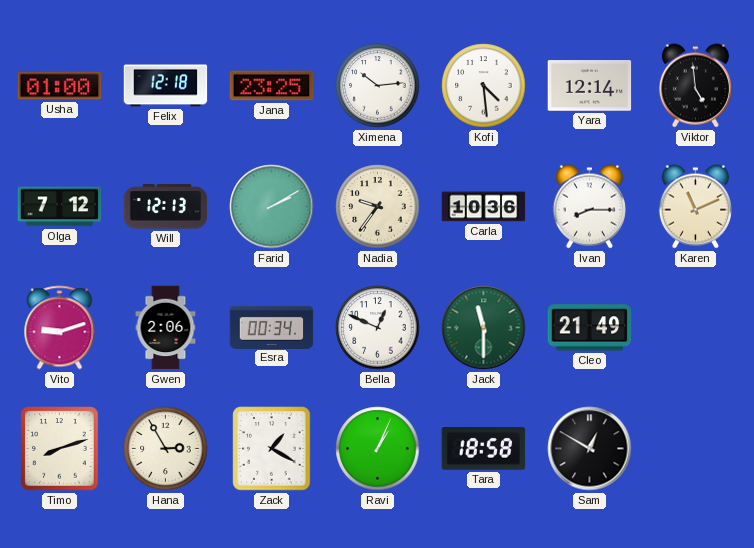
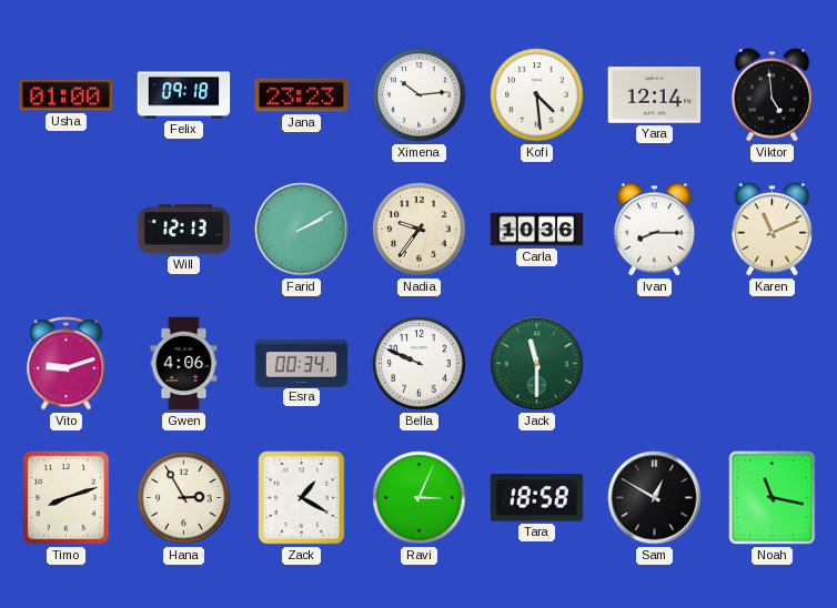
Felix: 12:18 -> 09:18
Jana: 23:25 -> 23:23
Olga: 7:12 -> none
Gwen: 2:06 -> 4:06
Bella: 12:49 -> 9:49
Cleo: 21:49 -> none
Ravi: 1:04 -> 3:04
Noah: none -> 11:17
